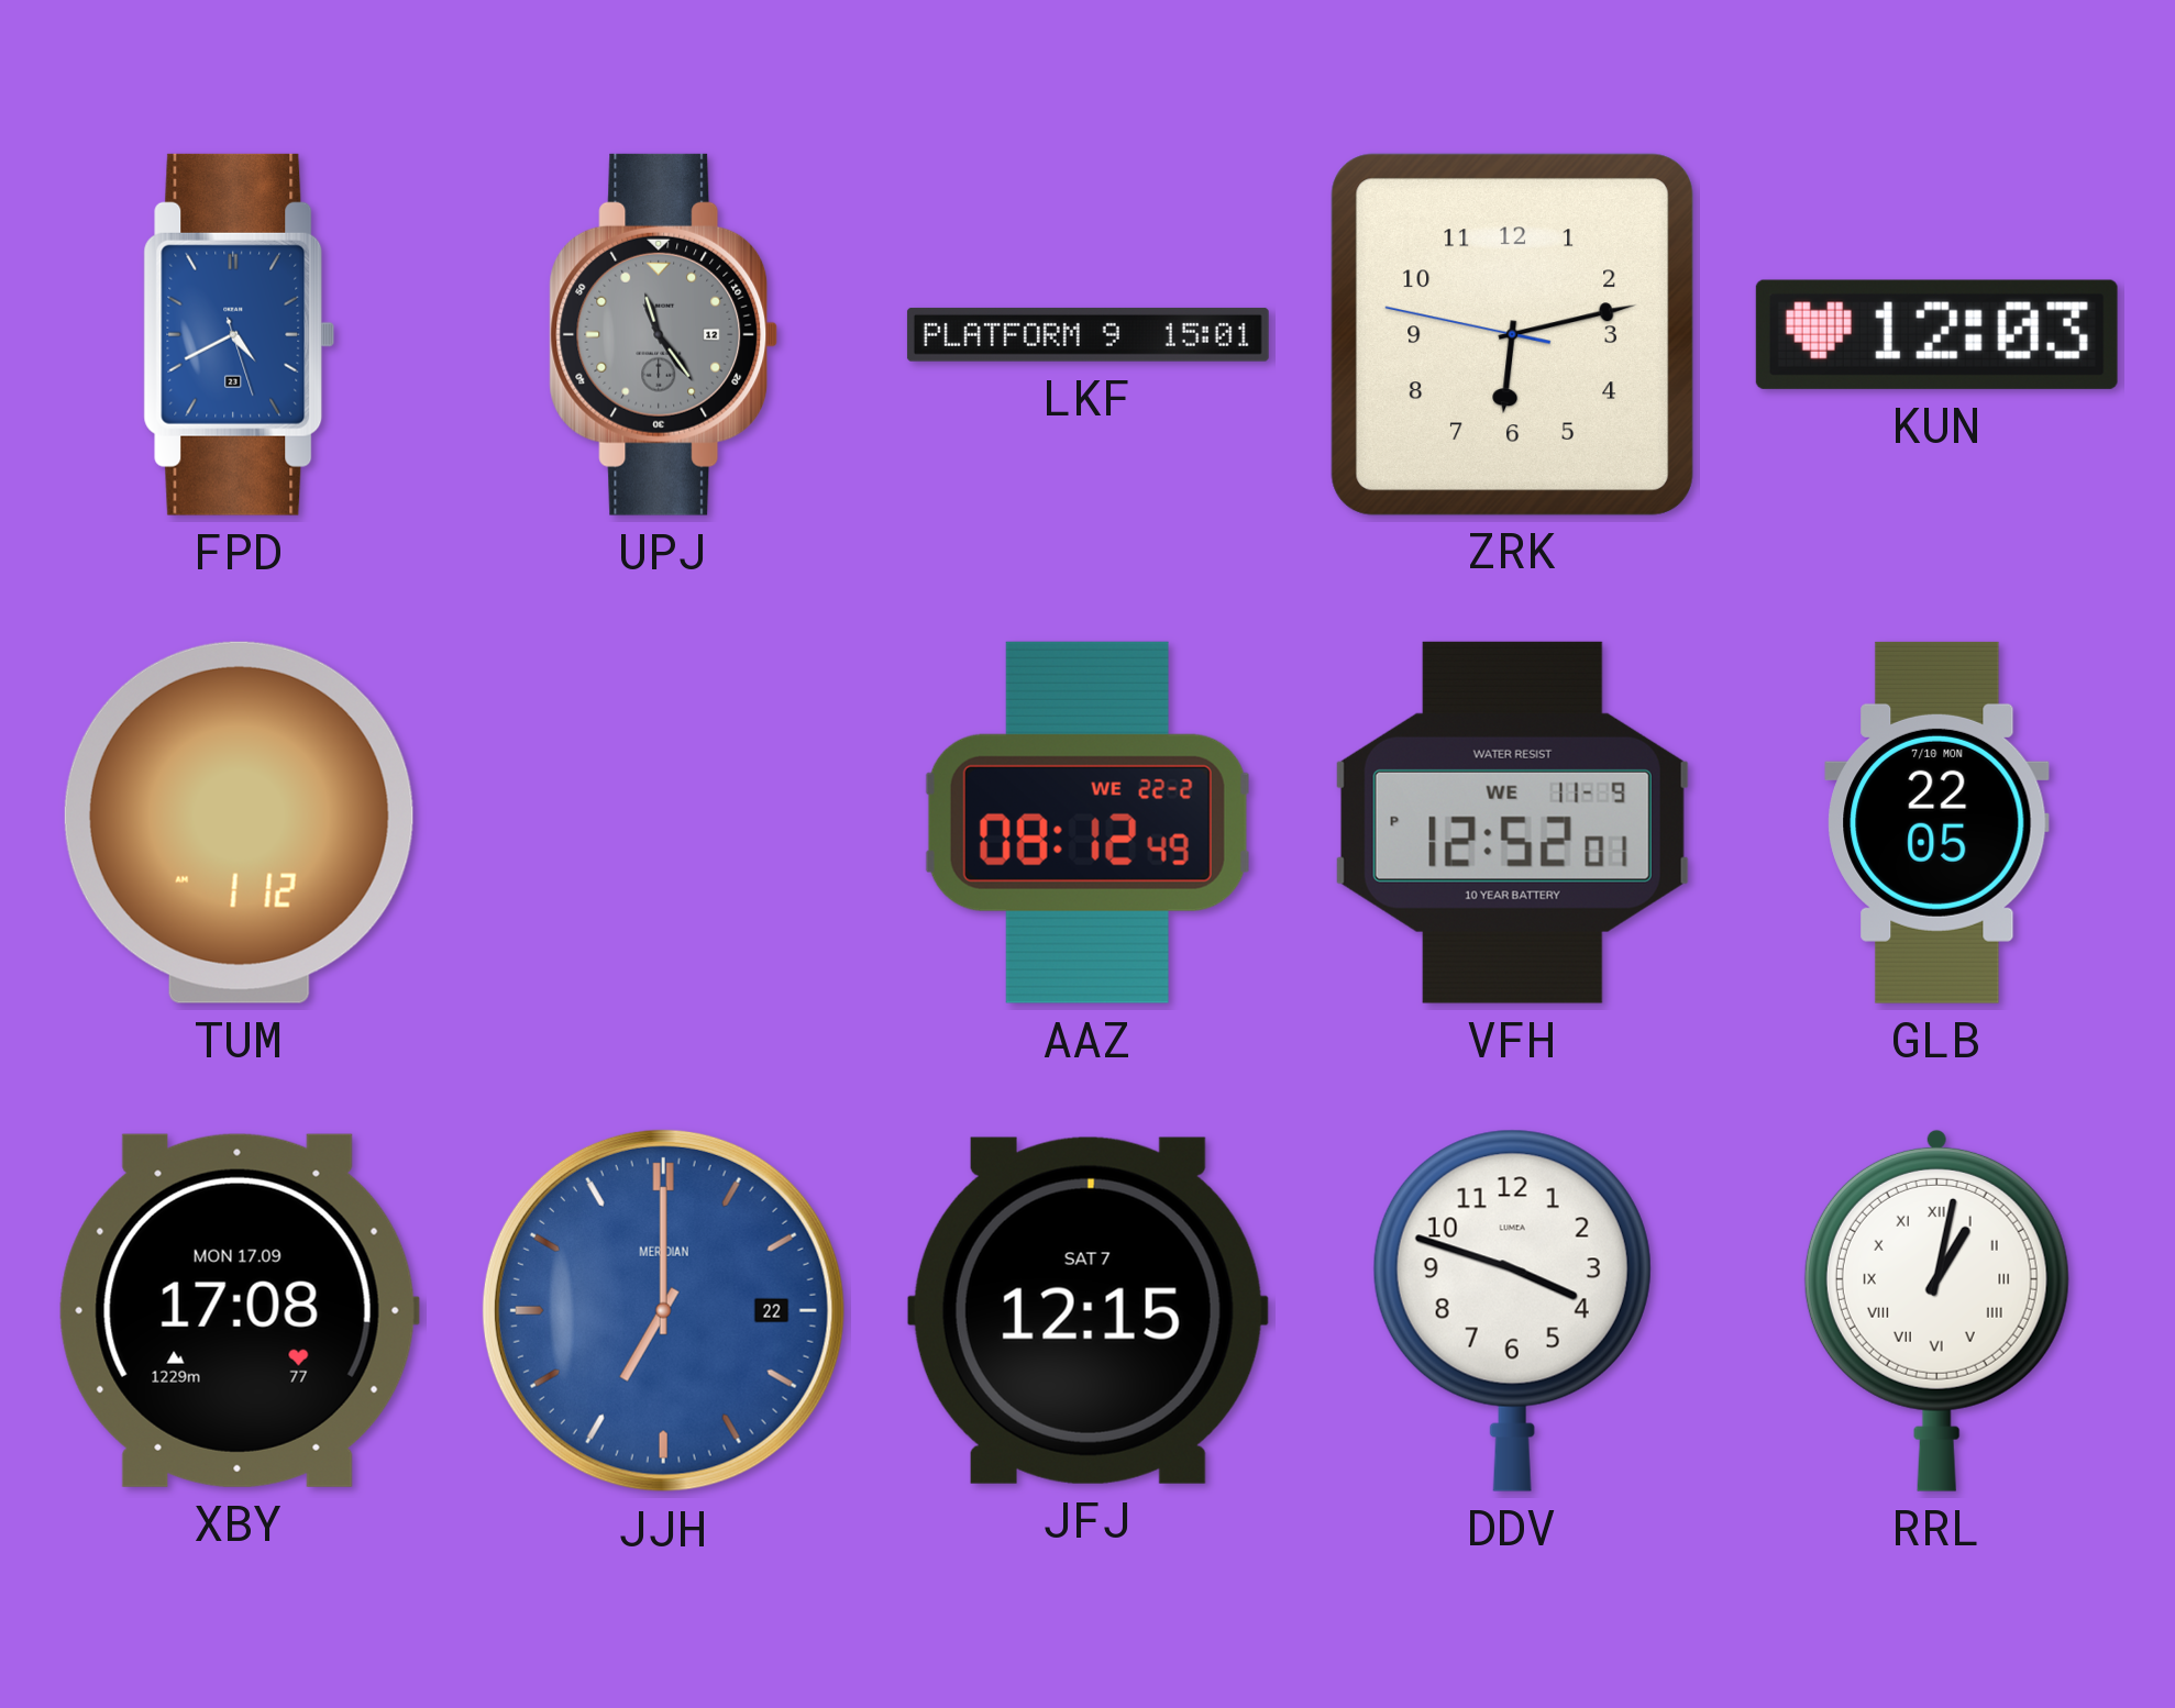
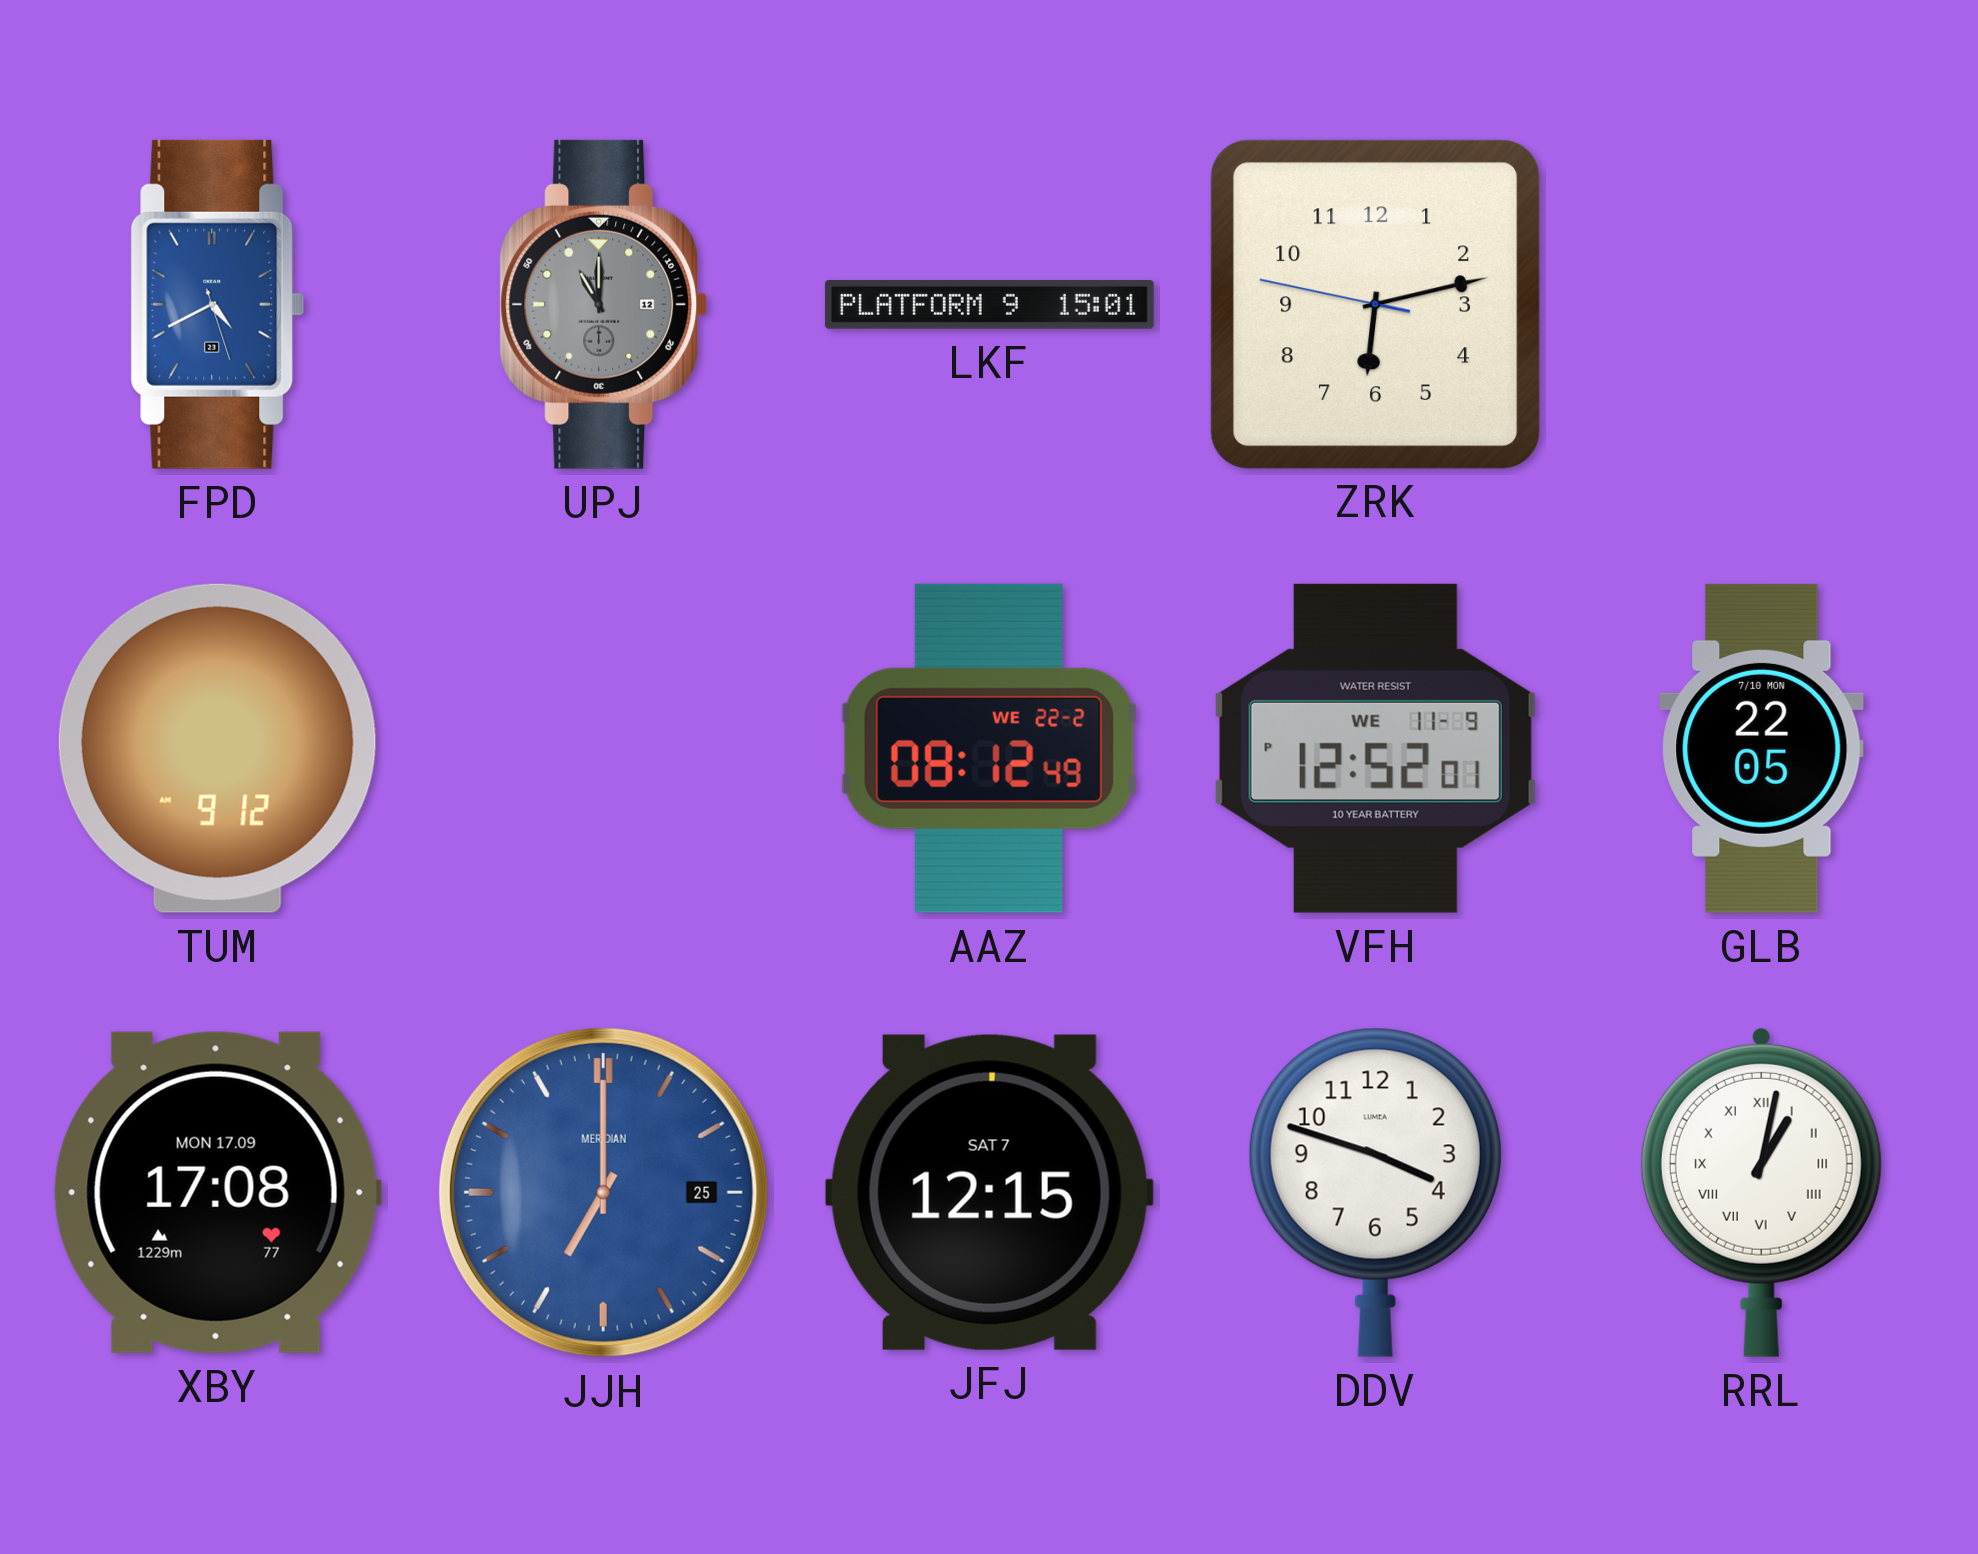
UPJ: 11:24 -> 11:00
KUN: 12:03 -> none
TUM: 1:12 -> 9:12
JJH date: 22 -> 25
